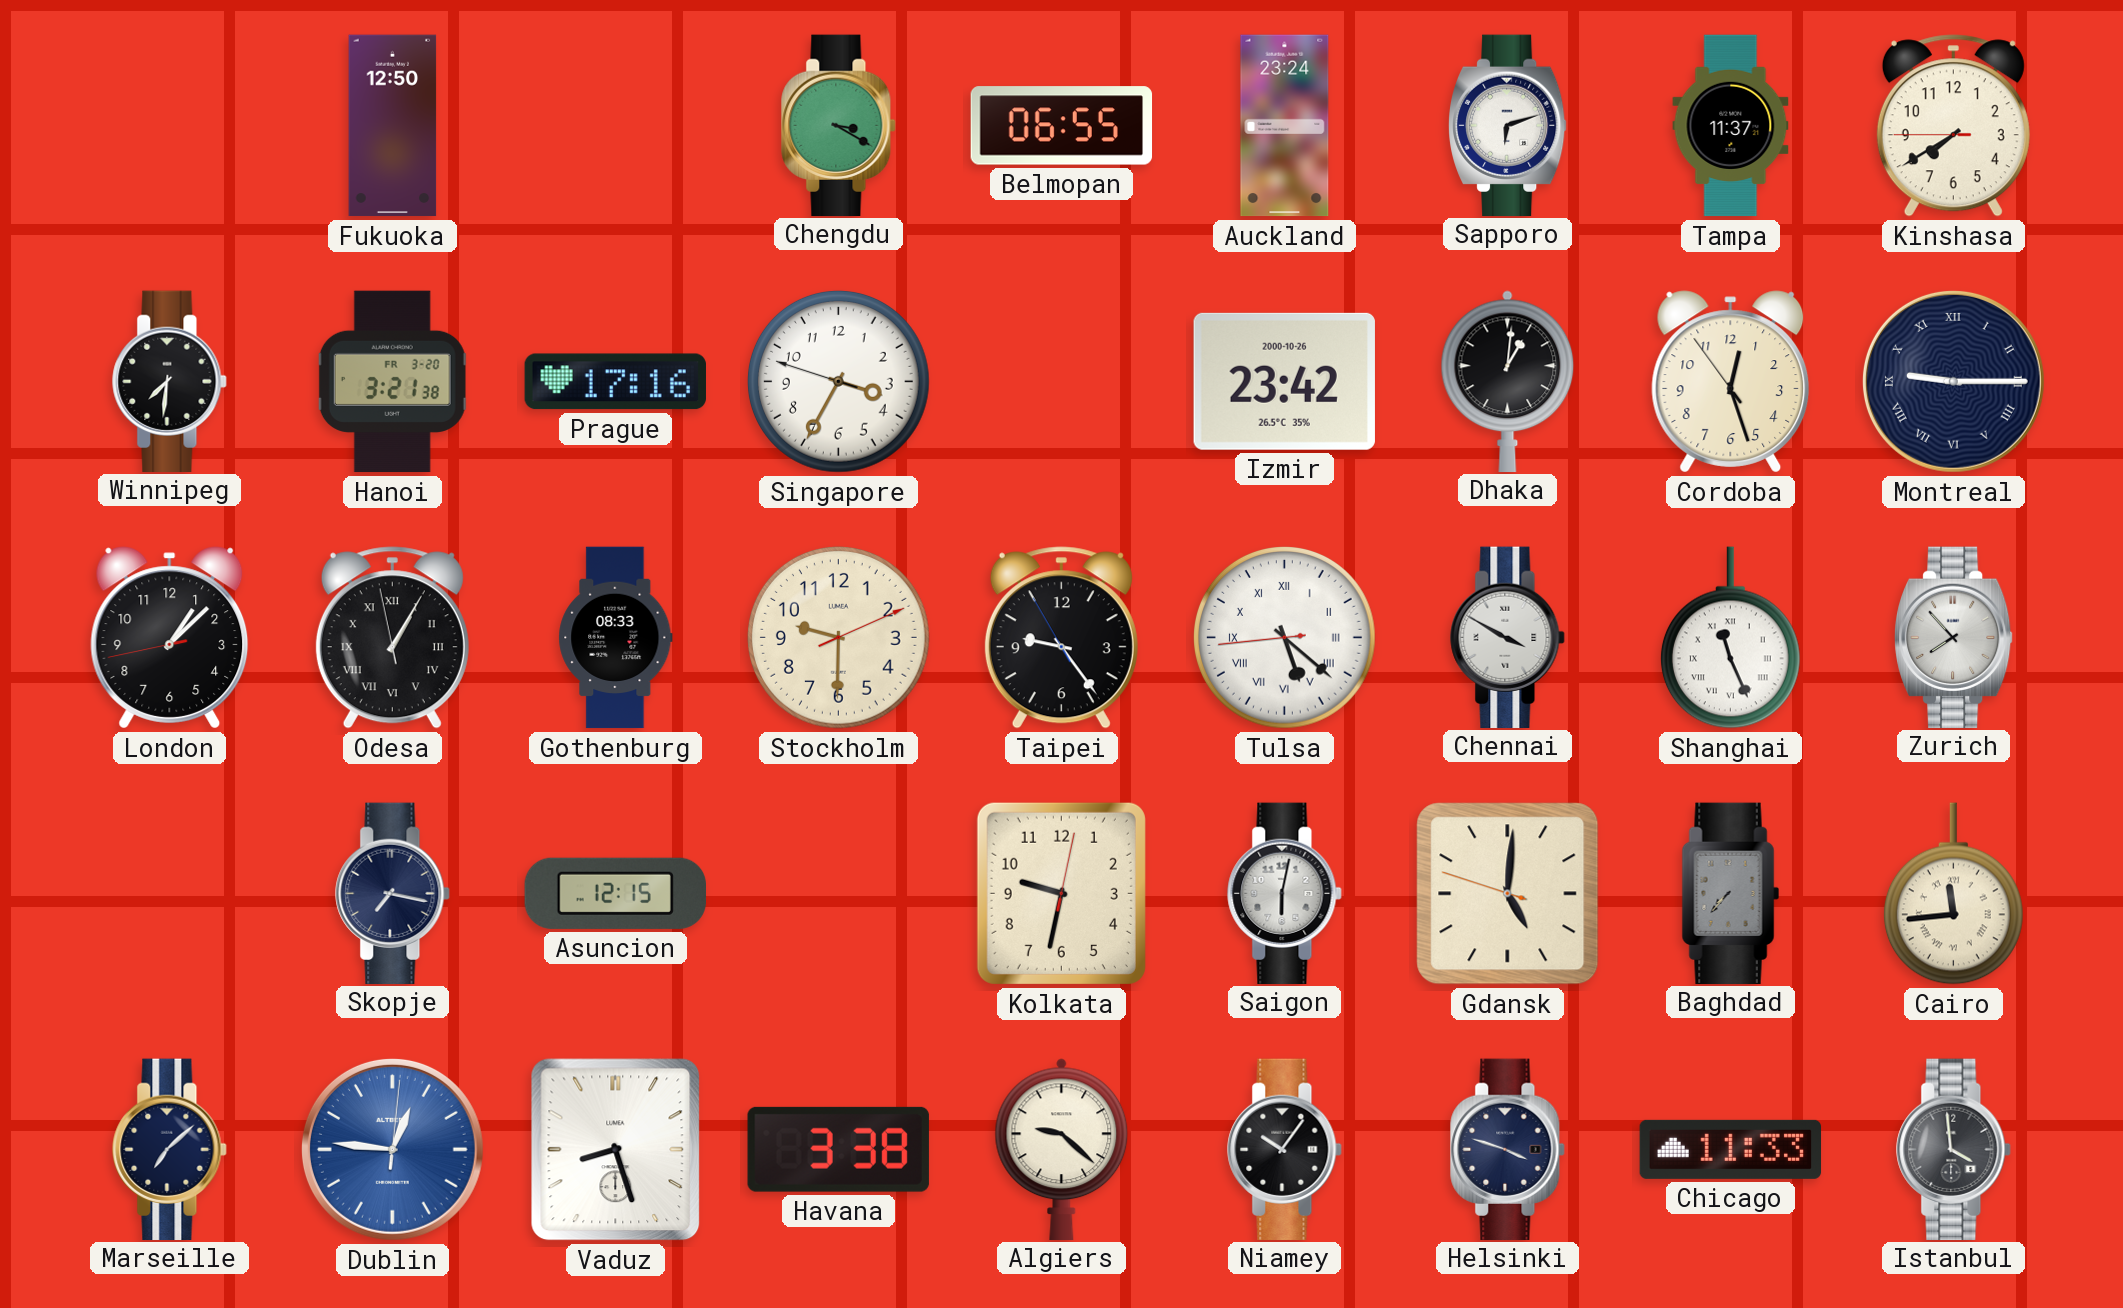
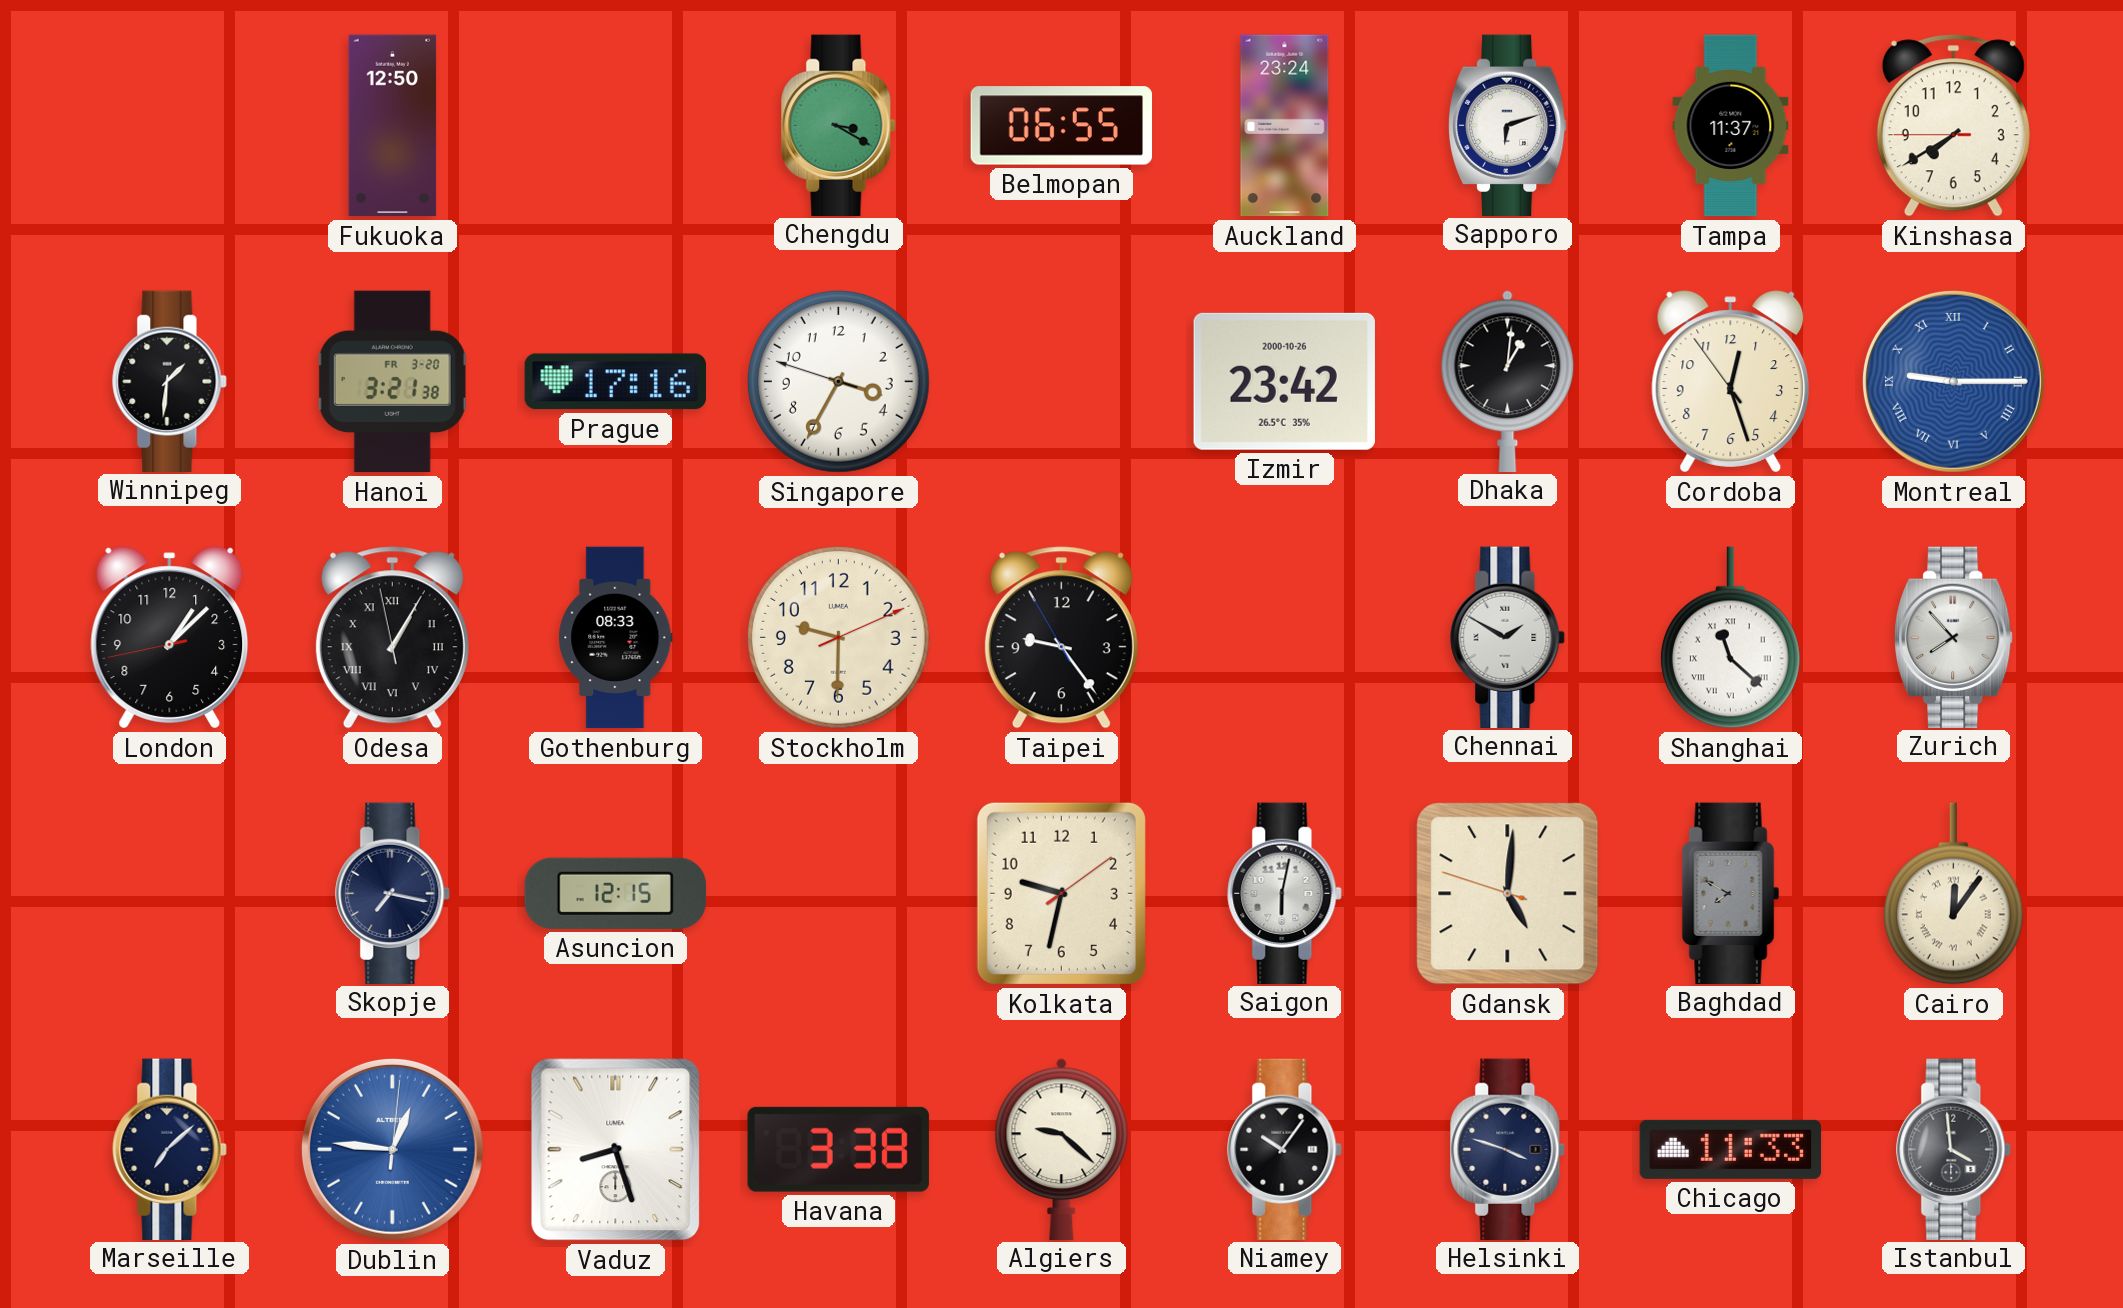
Winnipeg: 7:31 -> 1:31
Montreal dial: navy -> blue
Tulsa: 5:21 -> none
Chennai: 3:50 -> 1:50
Shanghai: 11:26 -> 11:22
Kolkata: 9:32:02 -> 9:32:09
Baghdad: 7:37 -> 7:50
Cairo: 11:44 -> 12:06
